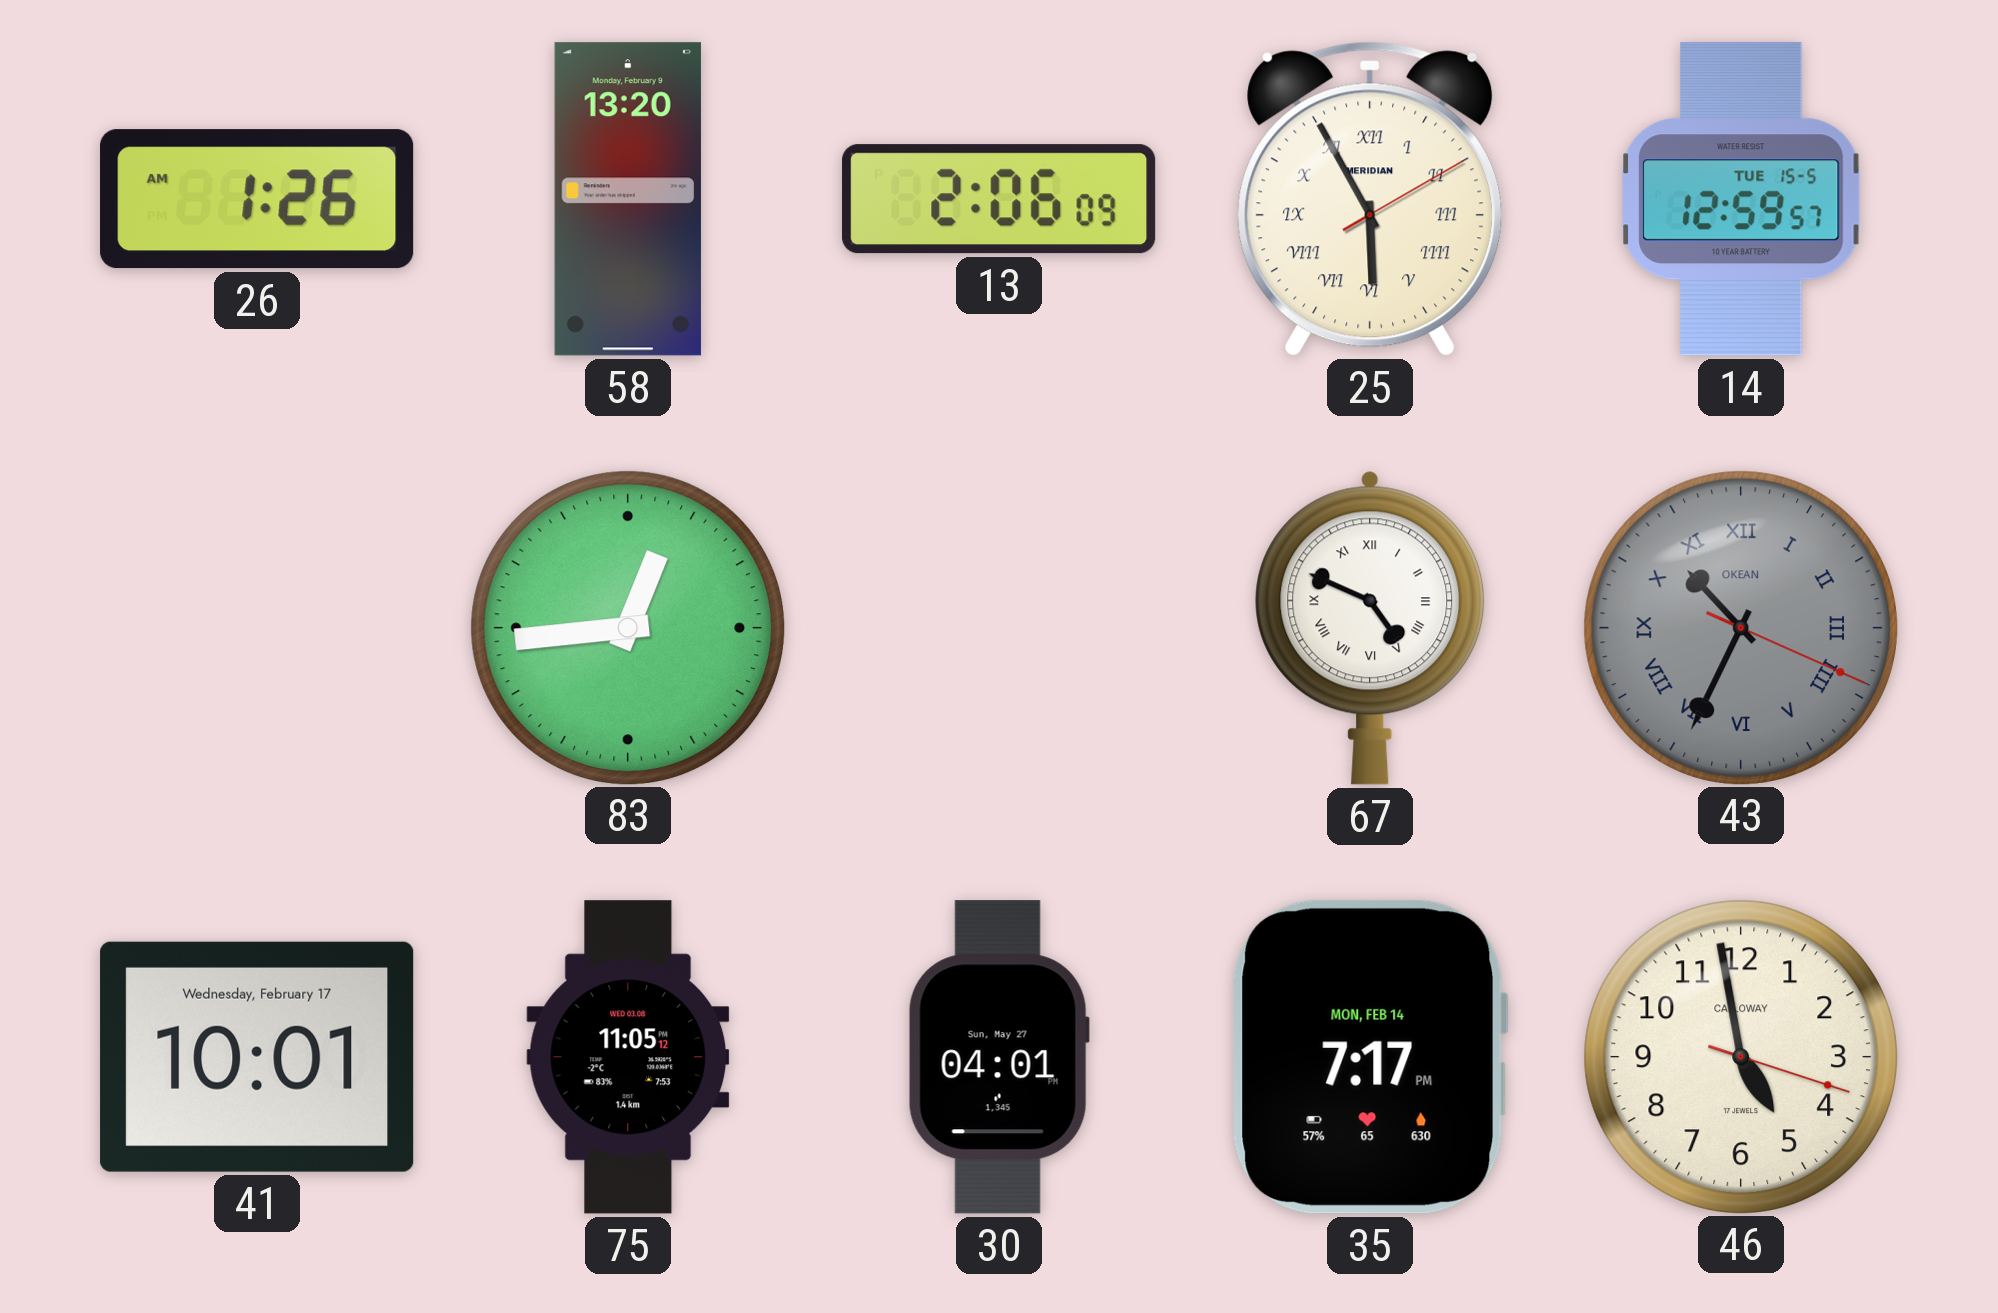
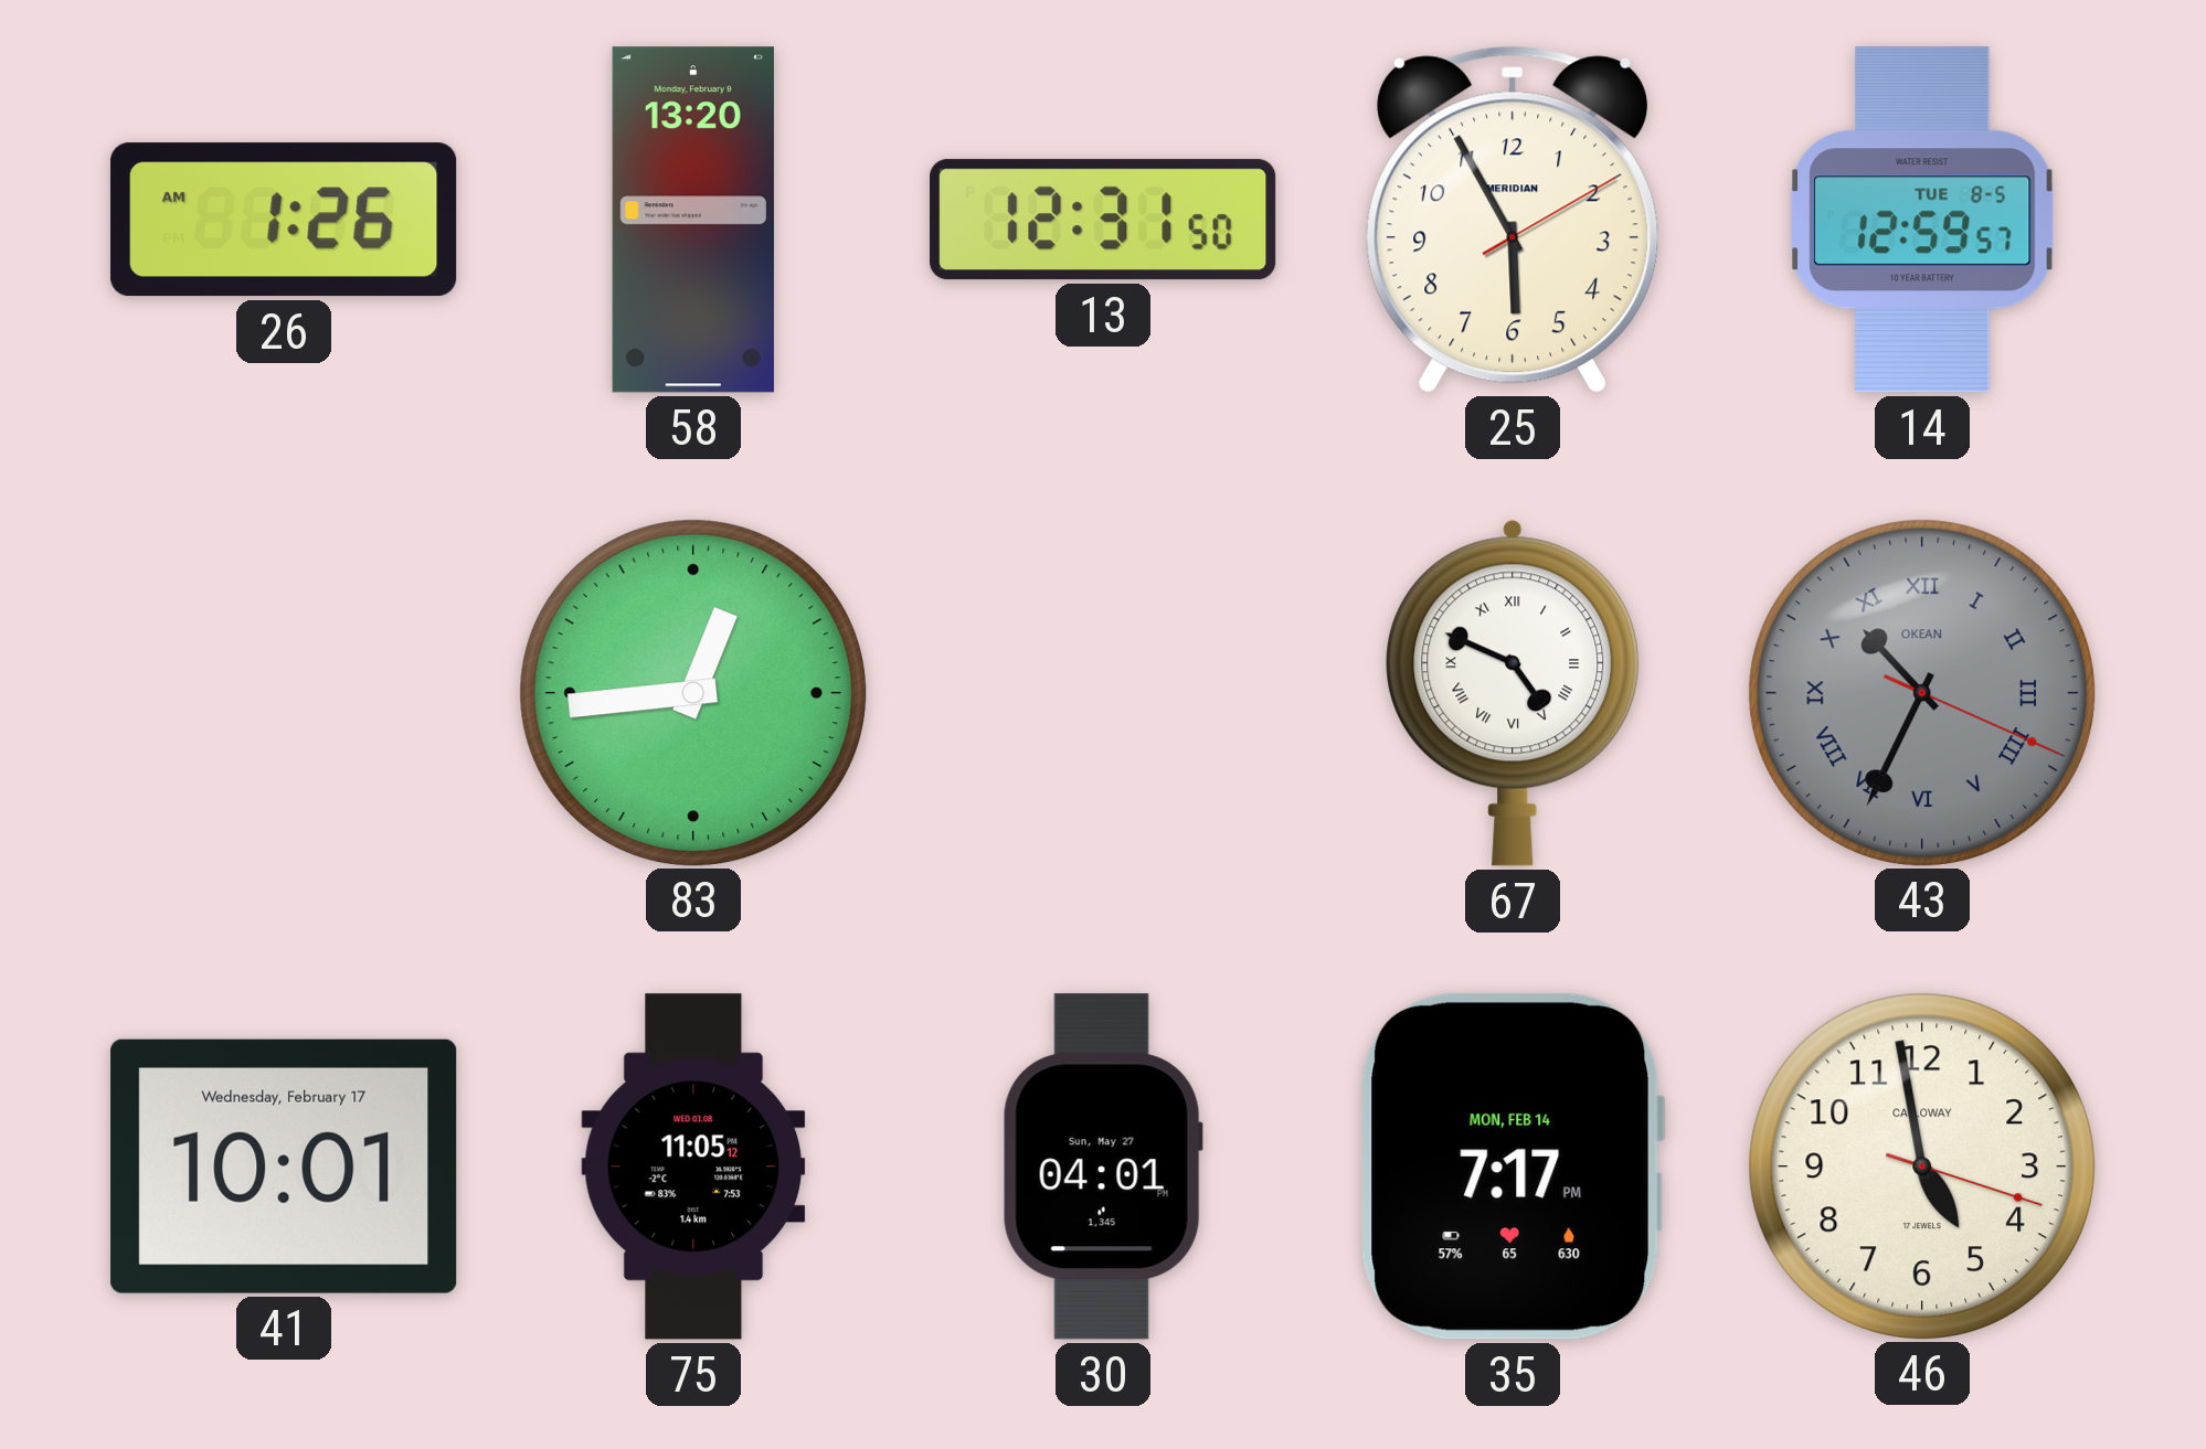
13: 2:06 -> 12:31
25 numerals: Roman -> Arabic
14 date: TUE 15-5 -> TUE 8-5
